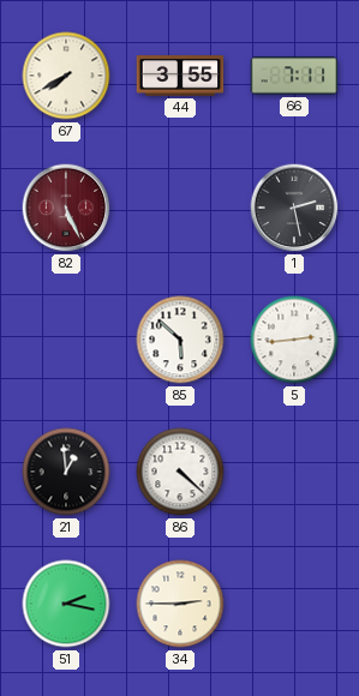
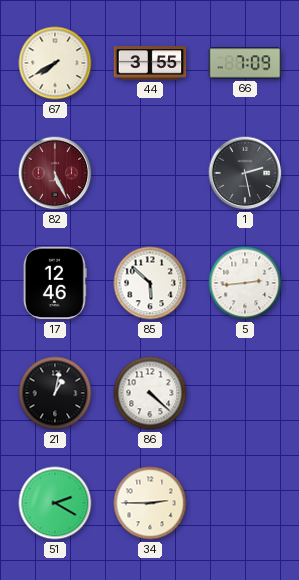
66: 7:11 -> 7:09
17: none -> 12:46
21: 12:59 -> 1:02
51: 2:17 -> 2:20
